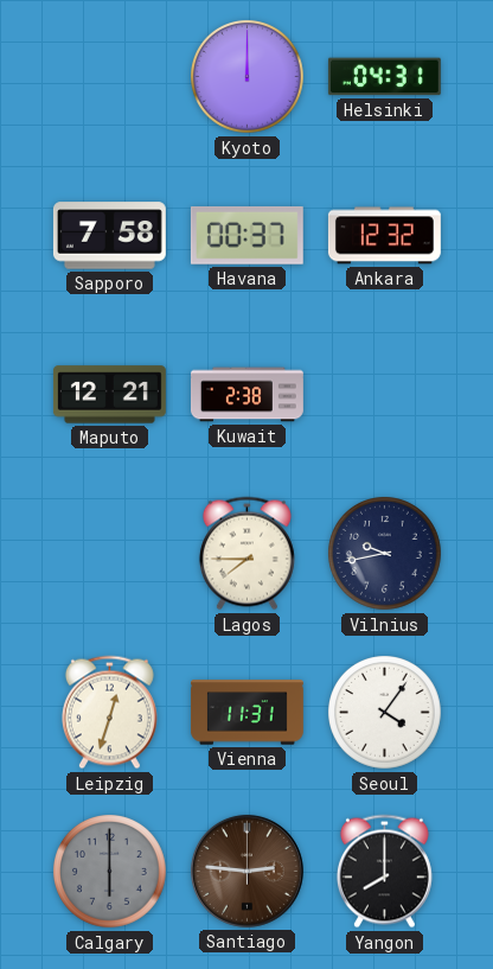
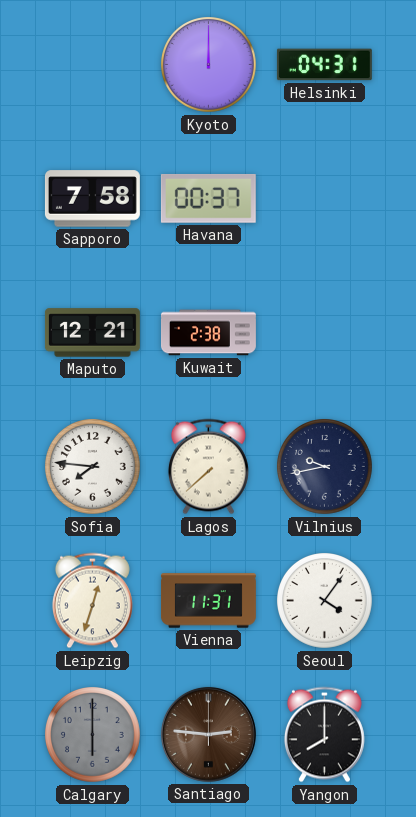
Ankara: 12:32 -> none
Sofia: none -> 7:46
Lagos: 7:45 -> 7:38
